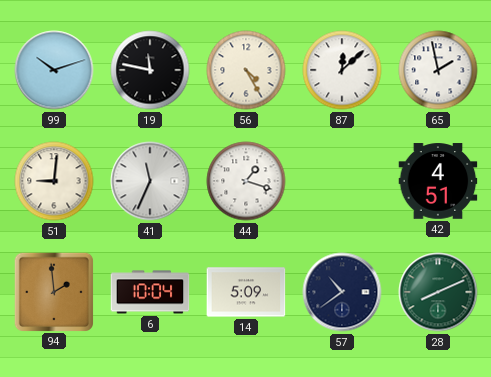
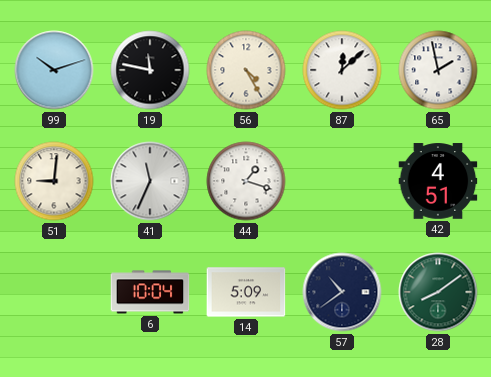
94: 1:59 -> none
28: 8:11 -> 8:09
